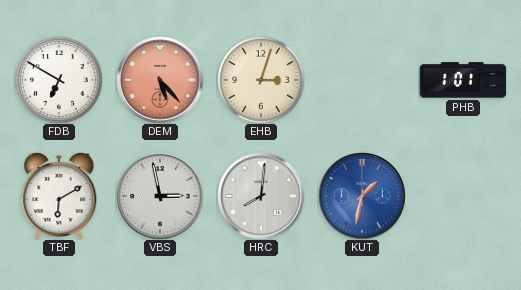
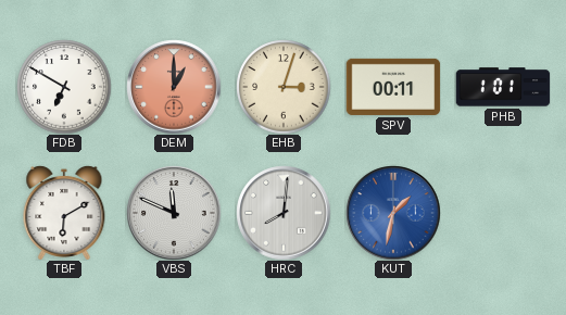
DEM: 5:23 -> 1:00
SPV: none -> 00:11
VBS: 2:58 -> 11:49
